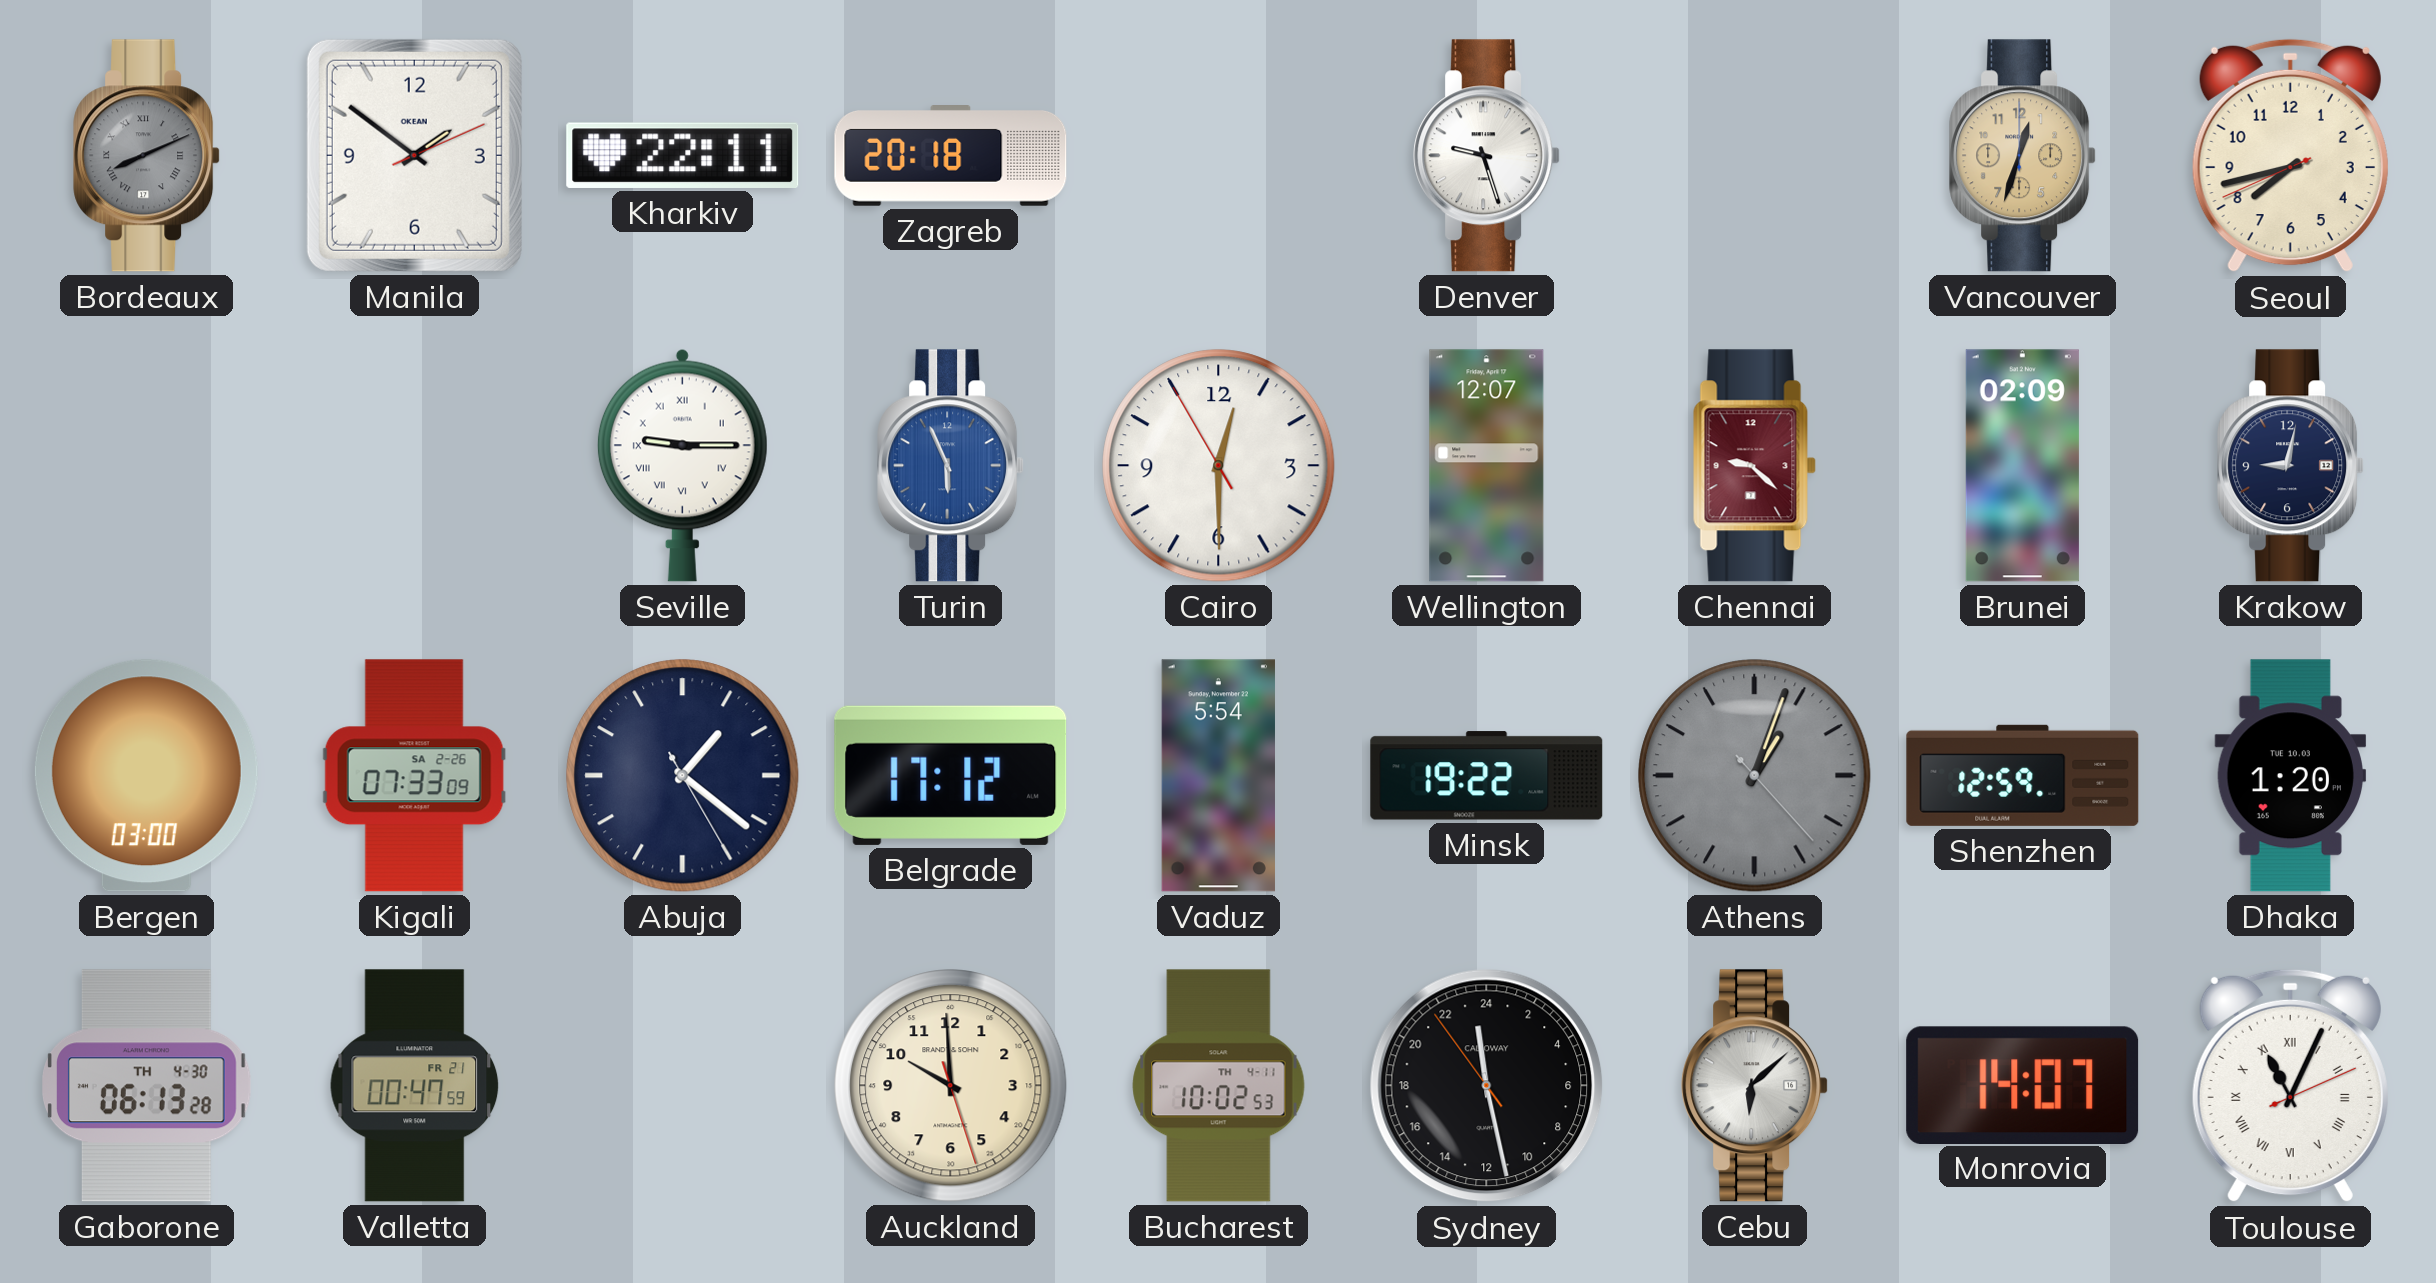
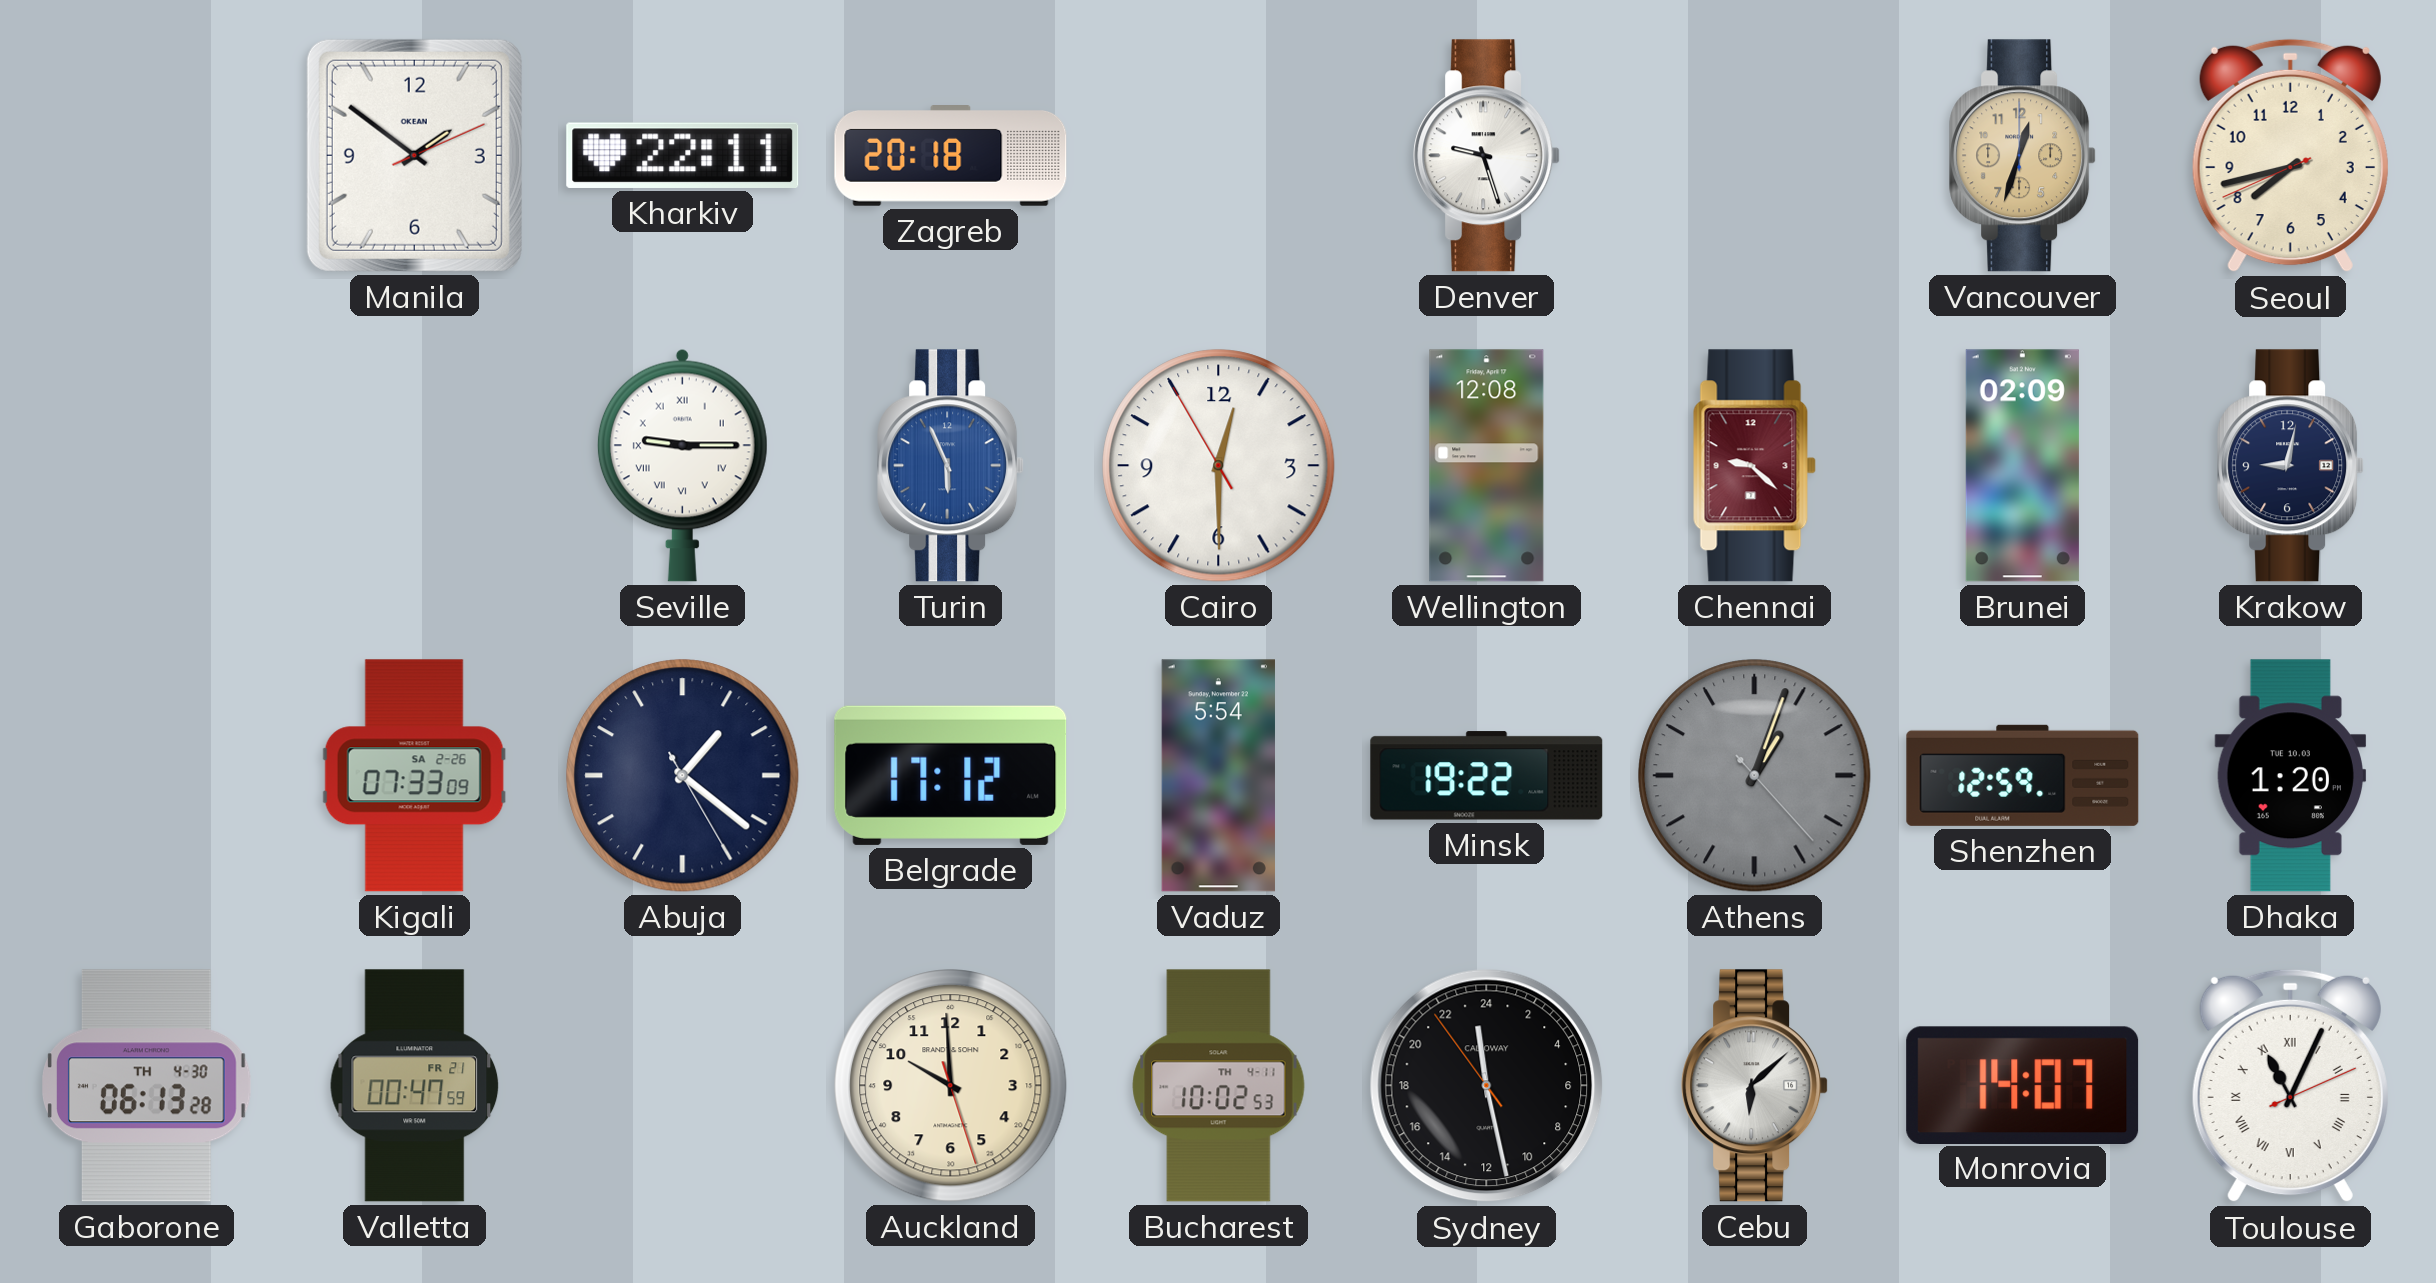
Bordeaux: 8:11 -> none
Wellington: 12:07 -> 12:08
Bergen: 03:00 -> none
